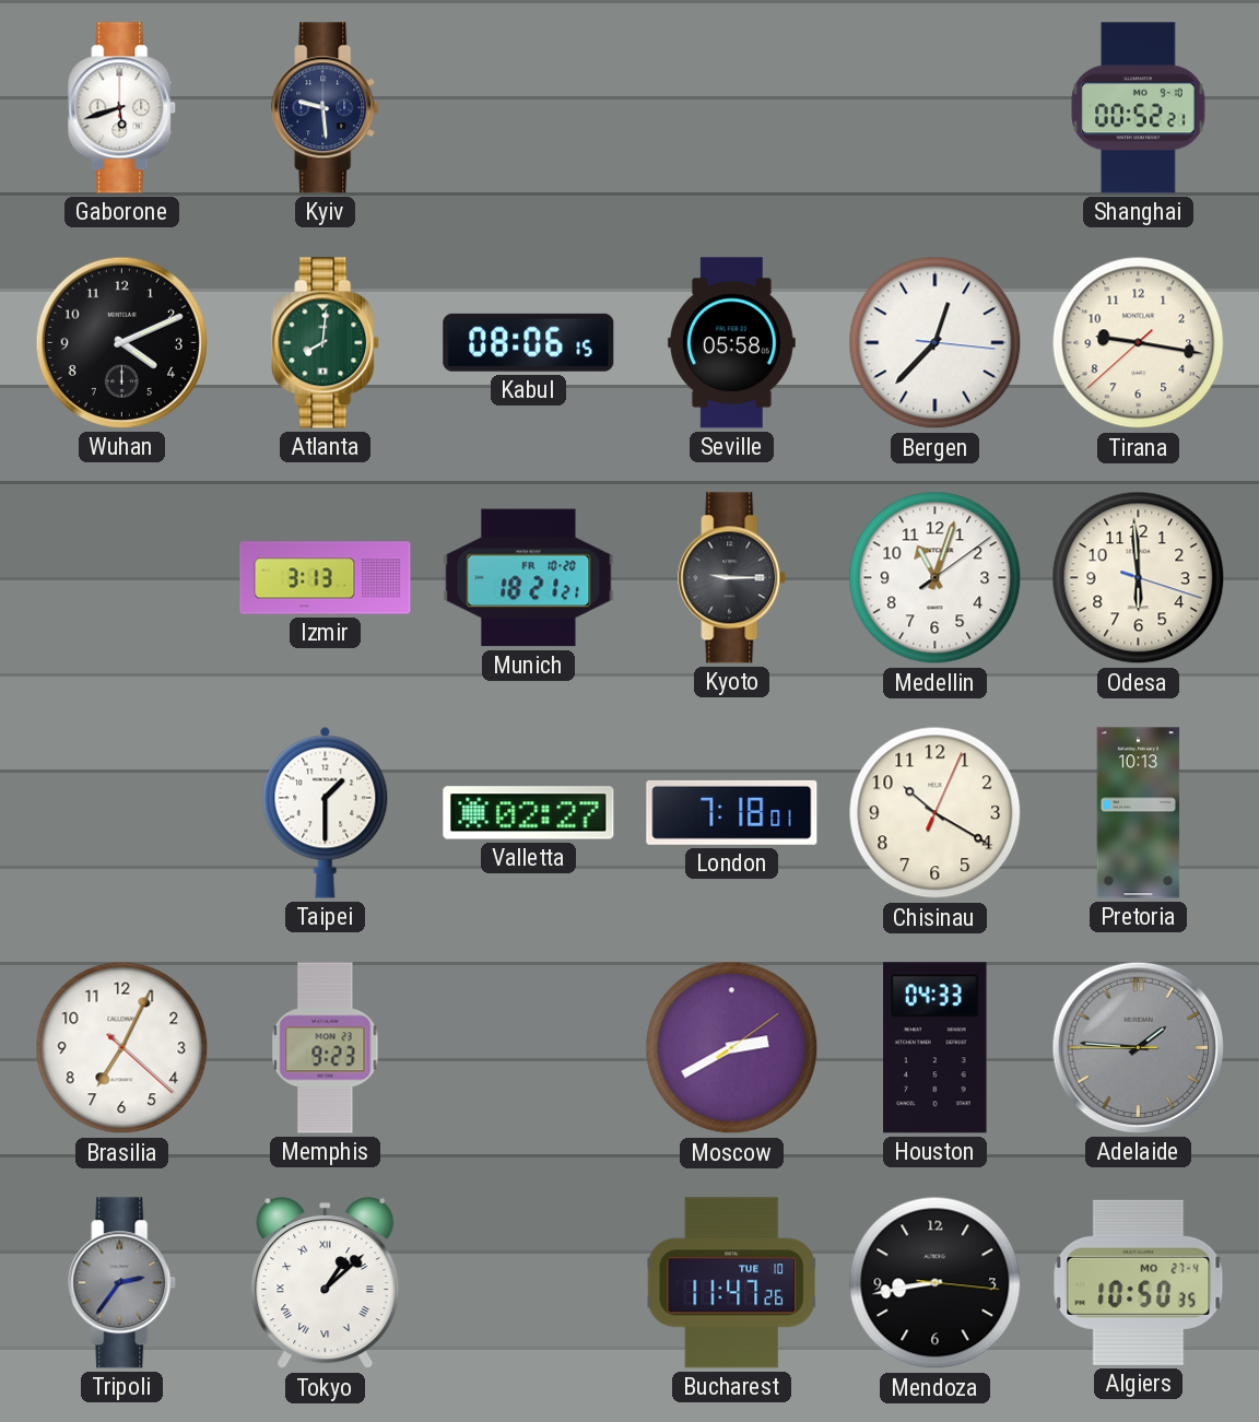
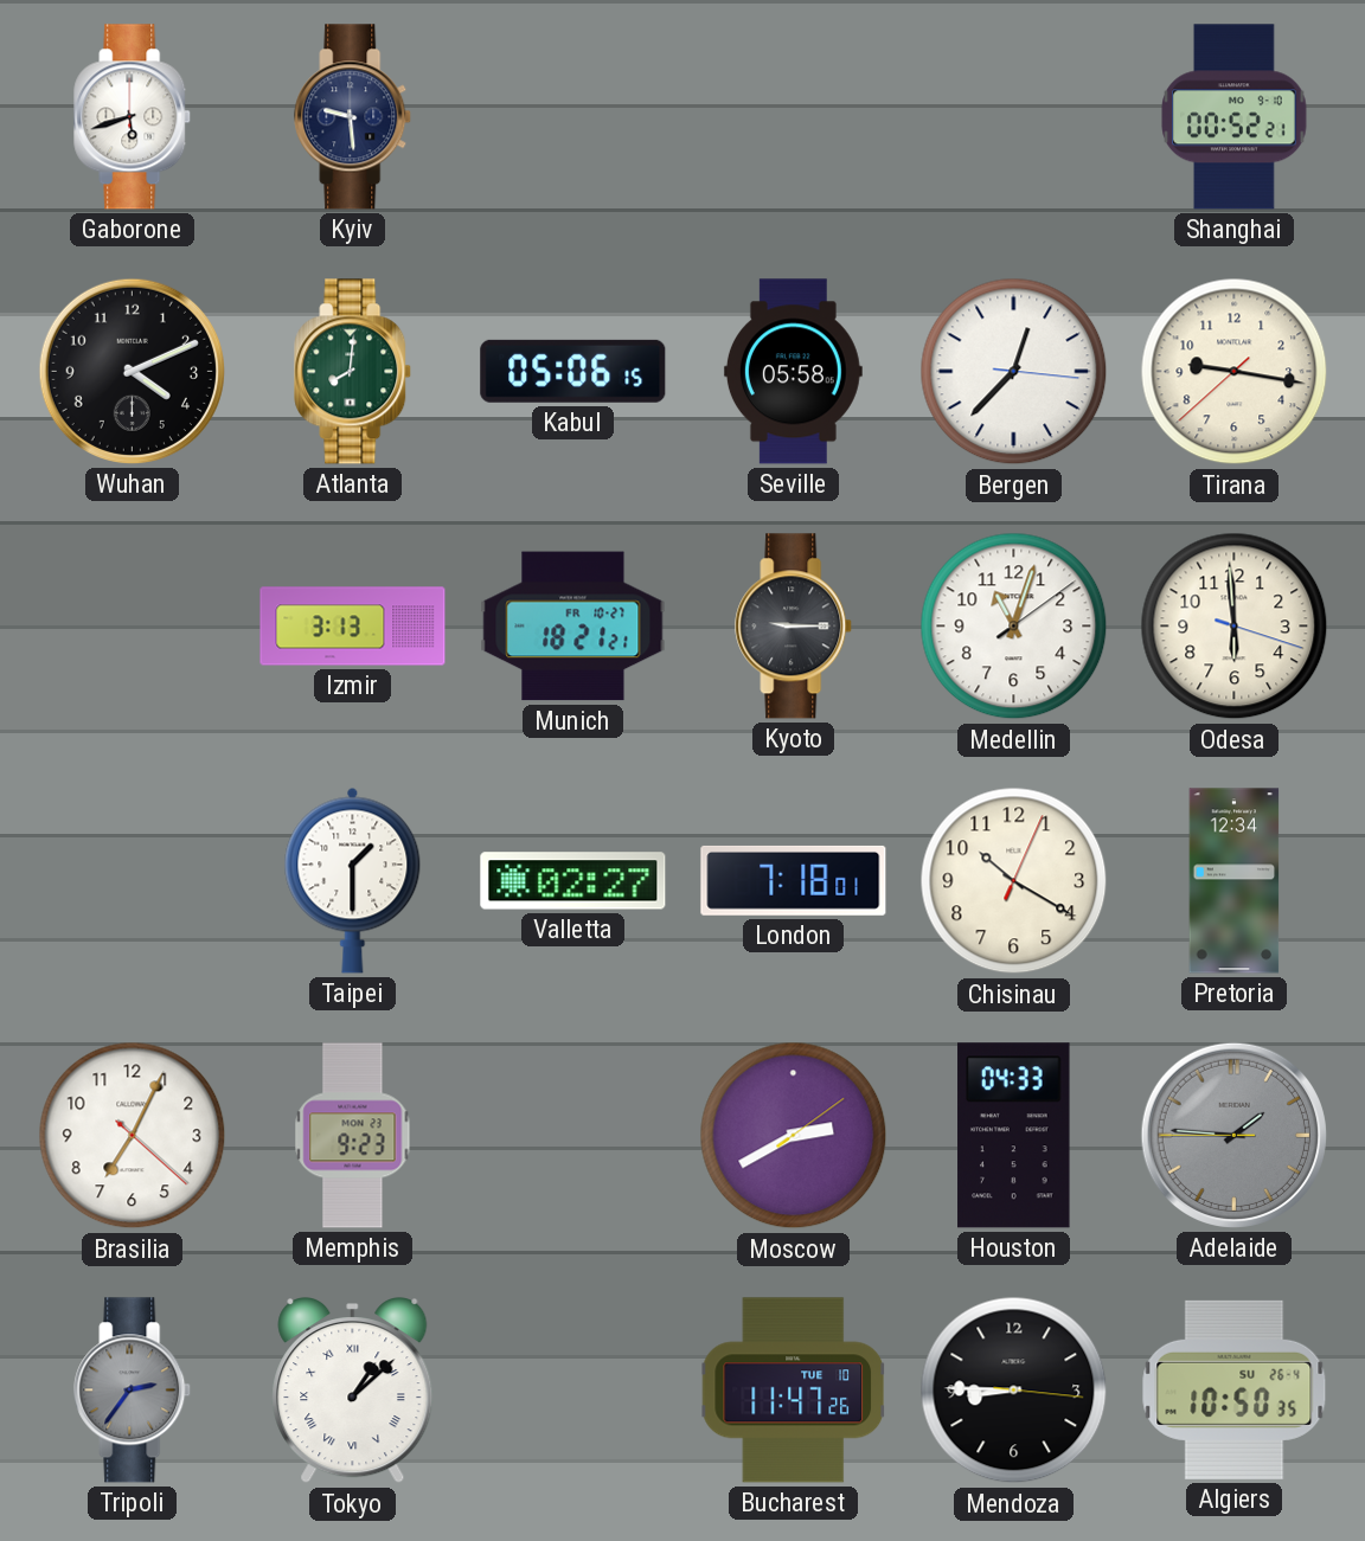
Kabul: 08:06 -> 05:06
Munich date: FR 10-20 -> FR 10-27
Pretoria: 10:13 -> 12:34
Mendoza: 8:43 -> 8:45
Algiers date: MO 27-4 -> SU 26-4
